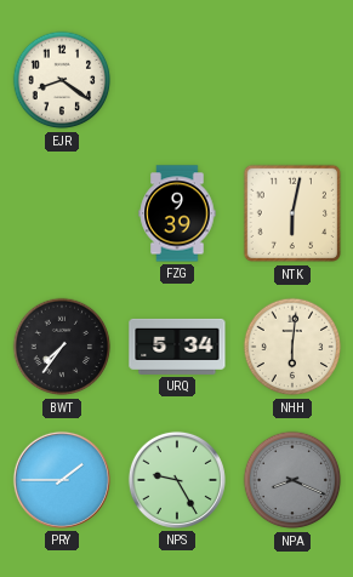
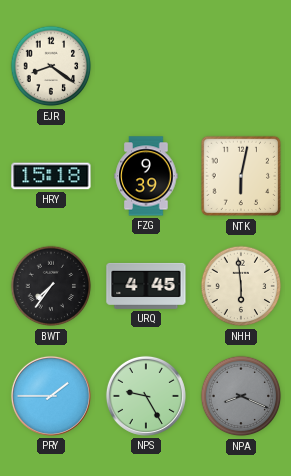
HRY: none -> 15:18
URQ: 5:34 -> 4:45
NHH: 6:01 -> 5:59
